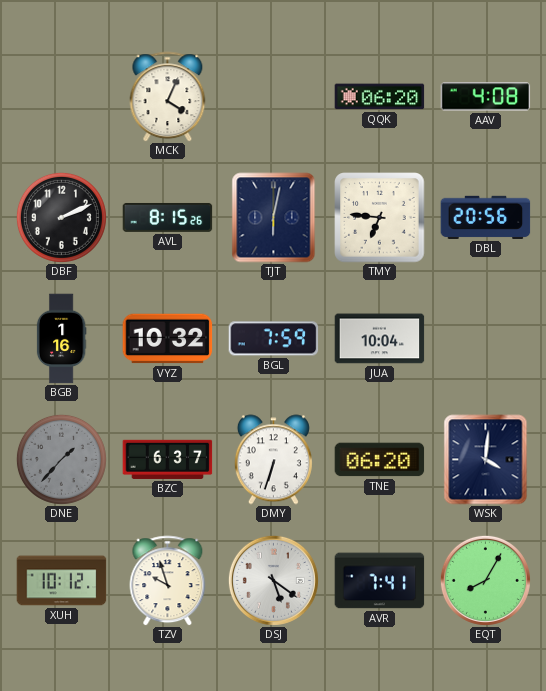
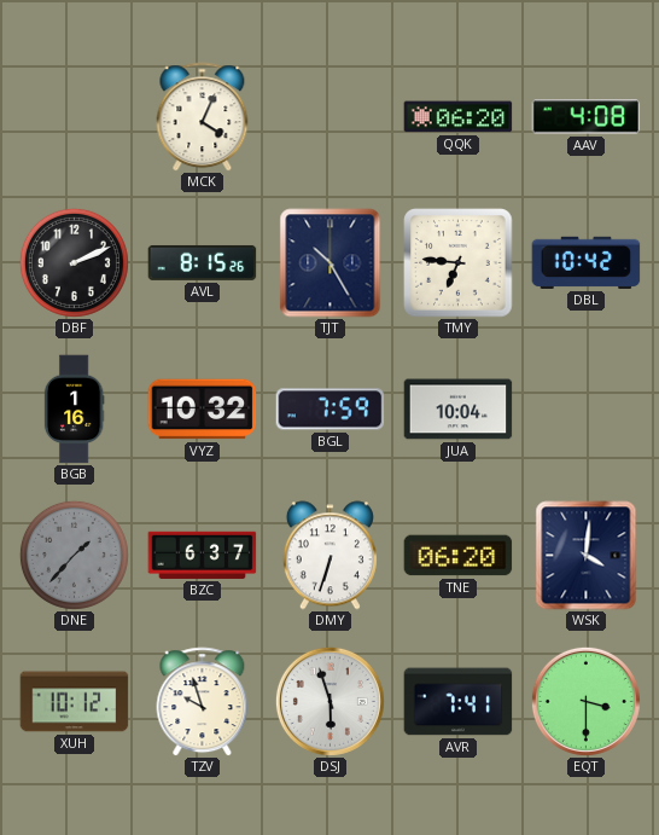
TJT: 6:02 -> 10:25
DBL: 20:56 -> 10:42
DSJ: 5:21 -> 5:57
EQT: 8:05 -> 3:30
